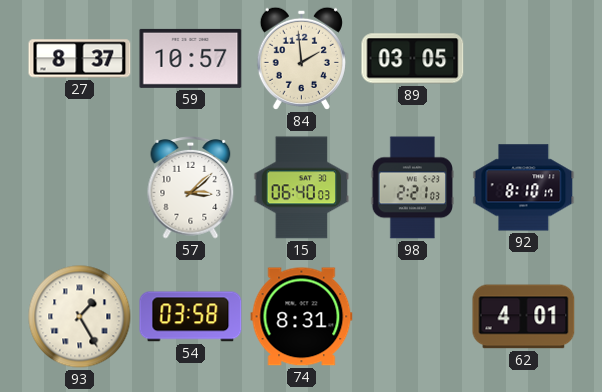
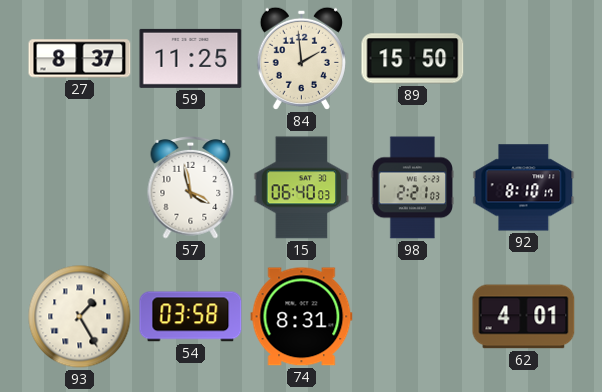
59: 10:57 -> 11:25
89: 03:05 -> 15:50
57: 3:08 -> 3:58
